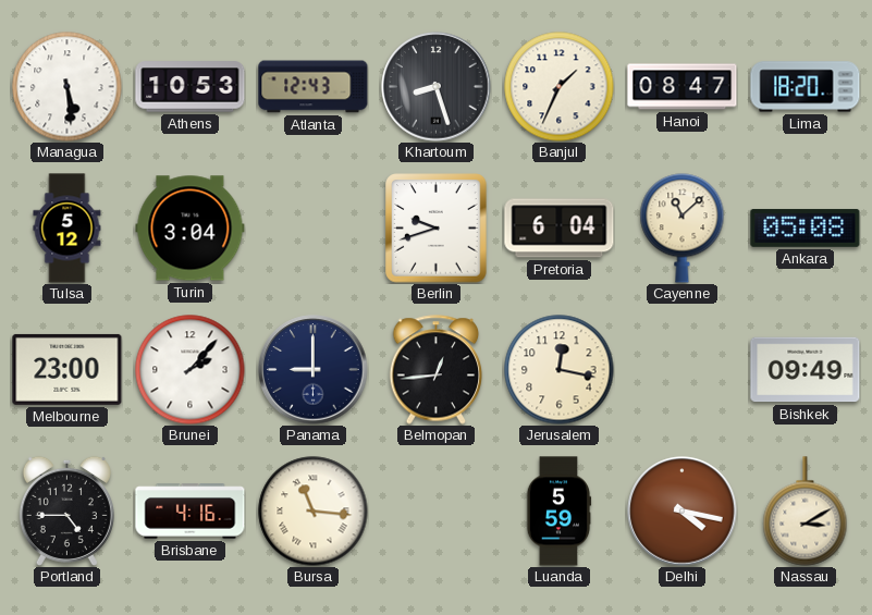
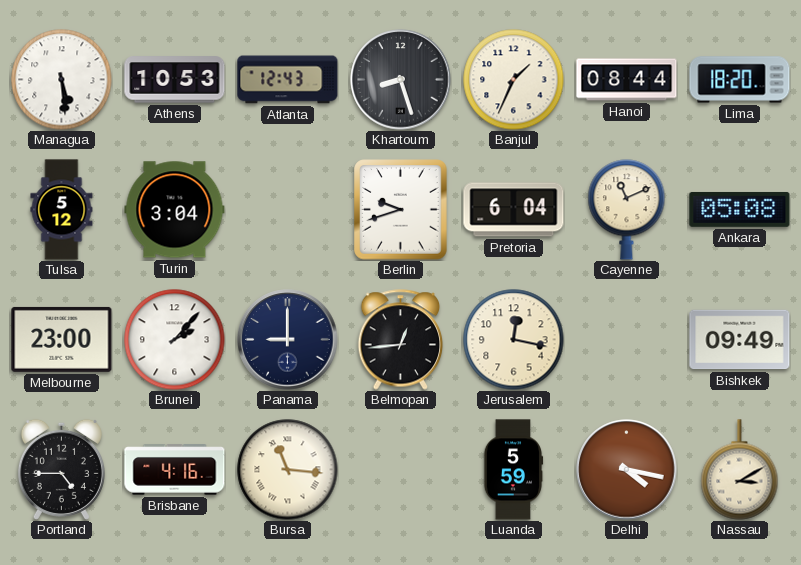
Hanoi: 08:47 -> 08:44
Cayenne: 11:08 -> 11:11
